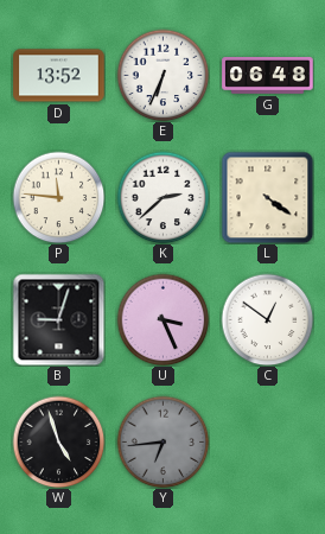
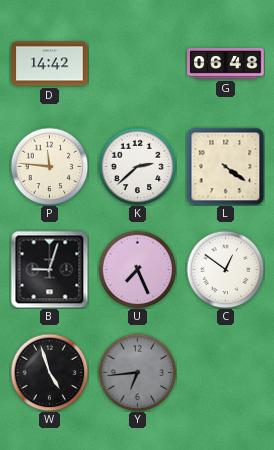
D: 13:52 -> 14:42
E: 6:34 -> none
U: 3:26 -> 7:26
